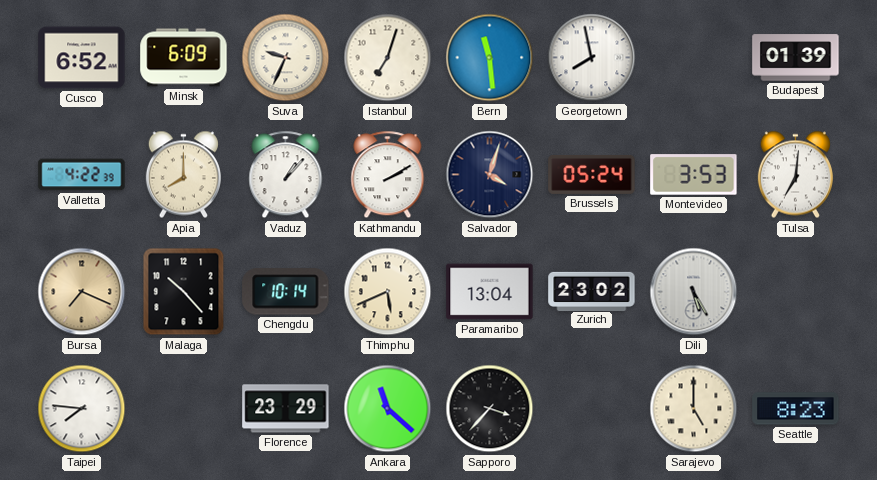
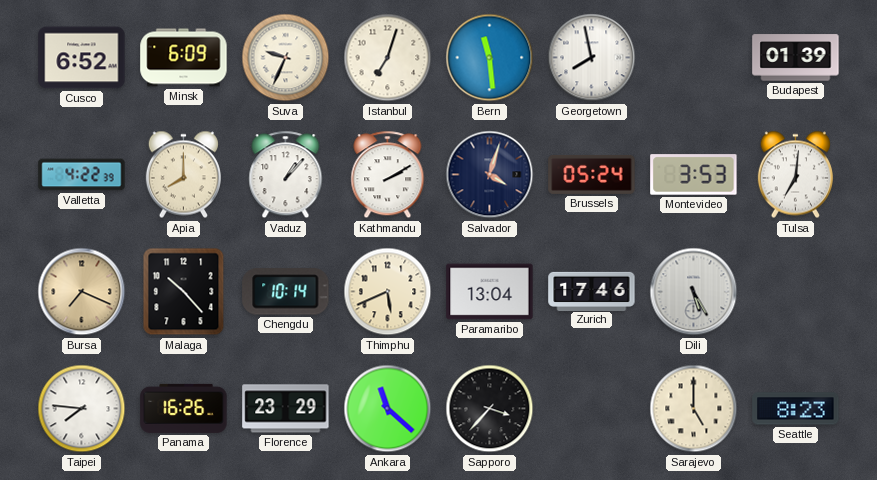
Zurich: 23:02 -> 17:46
Panama: none -> 16:26
